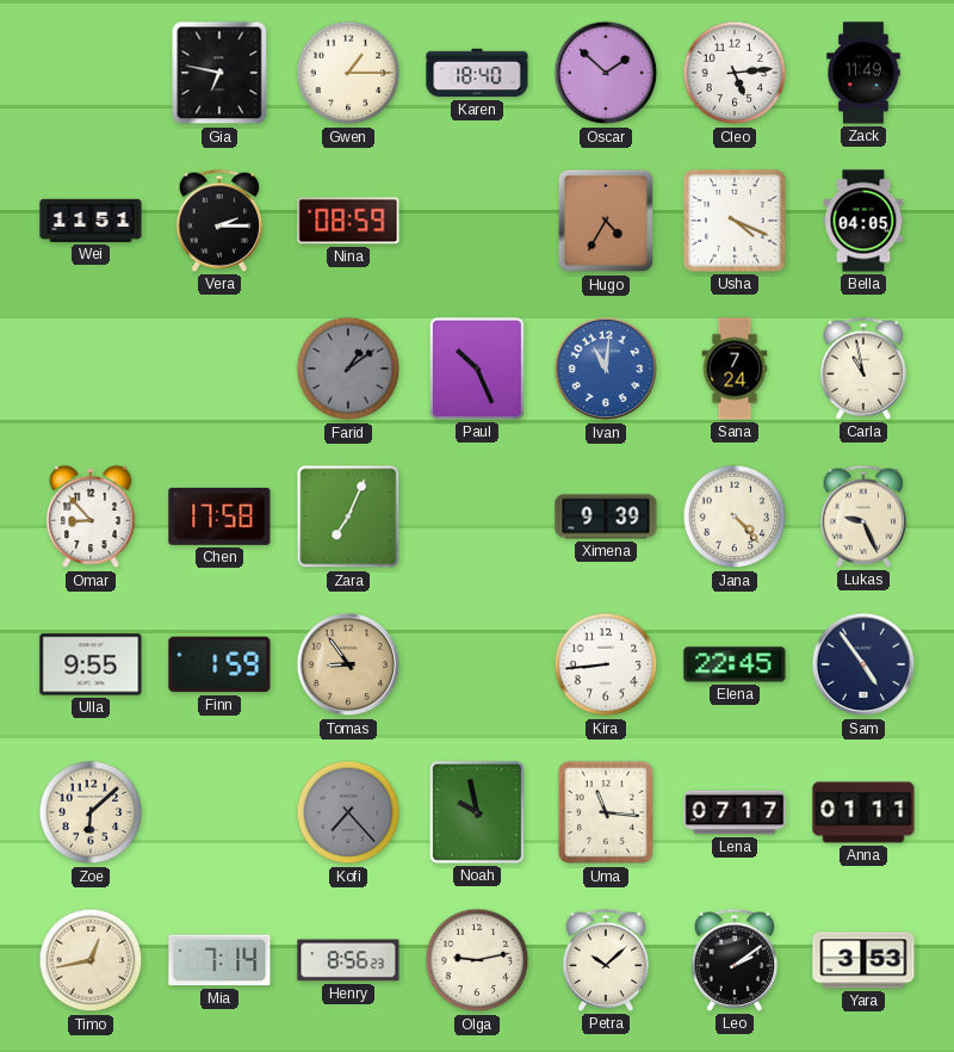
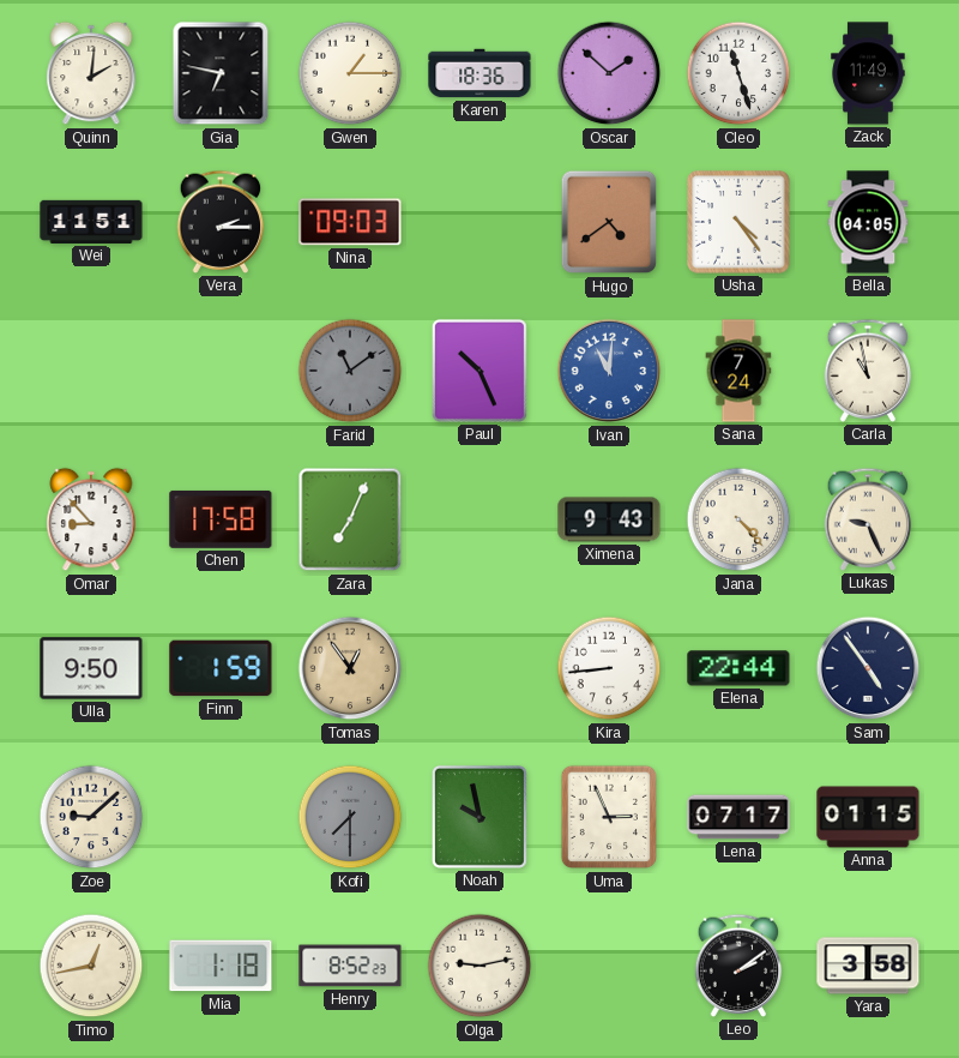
Quinn: none -> 2:01
Karen: 18:40 -> 18:36
Cleo: 5:14 -> 11:27
Nina: 08:59 -> 09:03
Hugo: 4:35 -> 4:39
Usha: 4:19 -> 4:24
Farid: 1:09 -> 11:09
Ximena: 9:39 -> 9:43
Ulla: 9:55 -> 9:50
Tomas: 8:54 -> 12:54
Elena: 22:45 -> 22:44
Zoe: 6:08 -> 9:08
Kofi: 7:23 -> 7:30
Uma: 11:16 -> 2:56
Anna: 01:11 -> 01:15
Mia: 7:14 -> 1:18
Henry: 8:56 -> 8:52
Petra: 10:08 -> none
Yara: 3:53 -> 3:58
